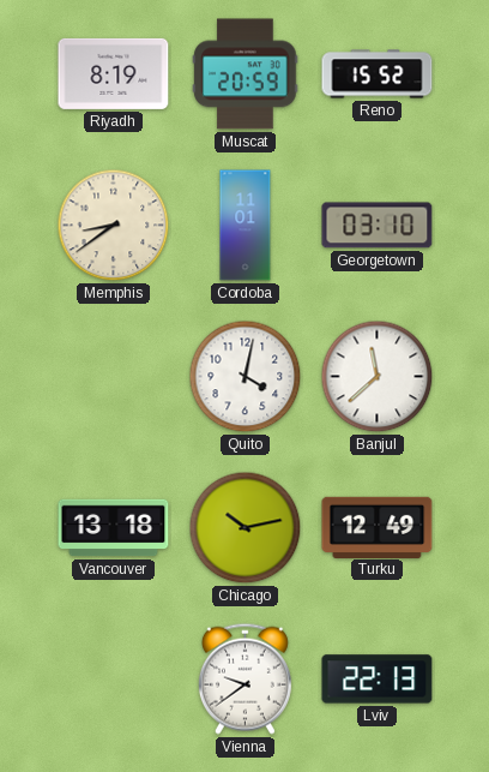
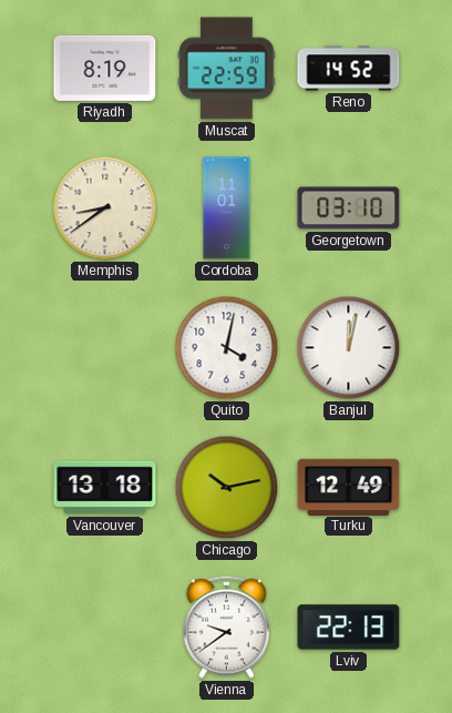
Muscat: 20:59 -> 22:59
Reno: 15:52 -> 14:52
Banjul: 11:38 -> 12:02
